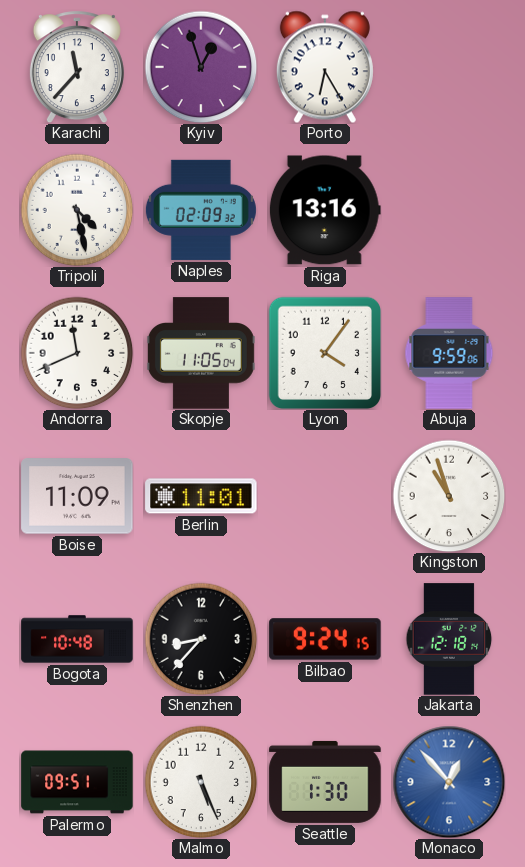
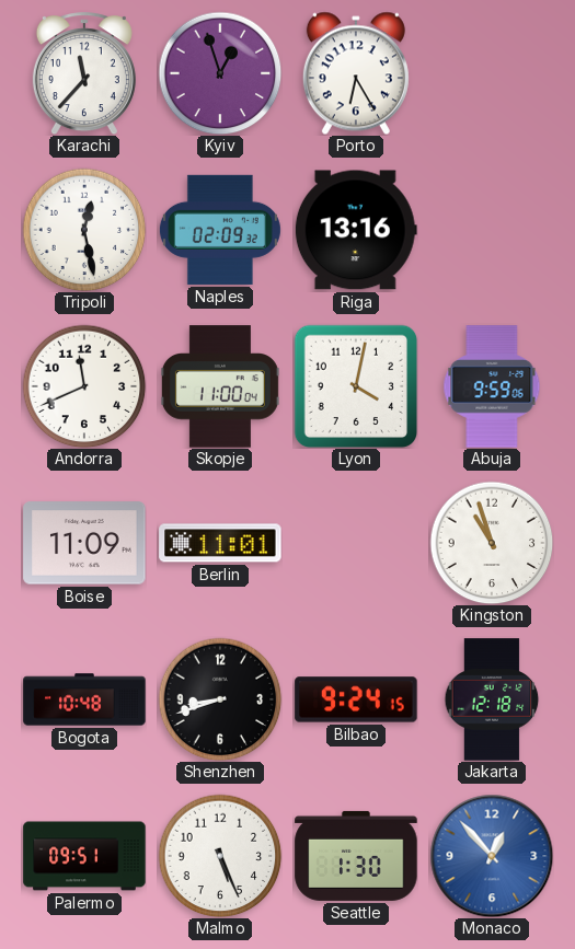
Tripoli: 4:28 -> 12:28
Skopje: 11:05 -> 11:00
Lyon: 4:06 -> 4:02
Shenzhen: 8:37 -> 8:42
